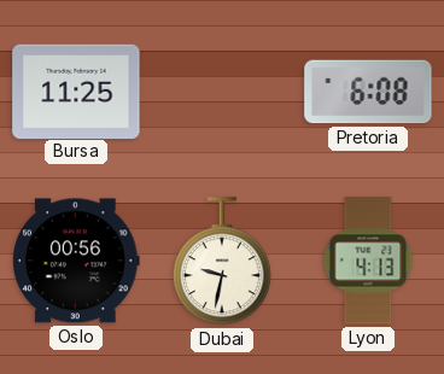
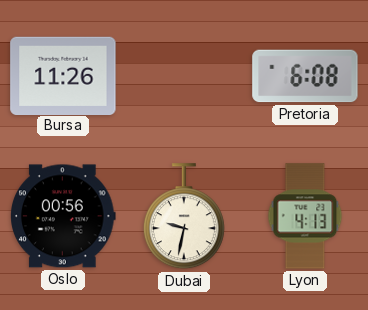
Bursa: 11:25 -> 11:26
